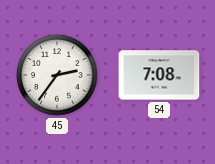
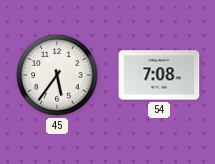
45: 2:36 -> 5:36
